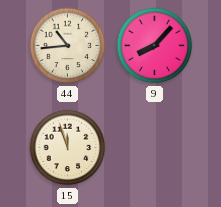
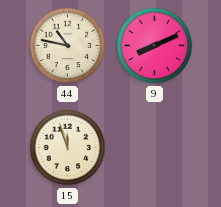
44: 10:44 -> 10:47
9: 8:07 -> 8:11
